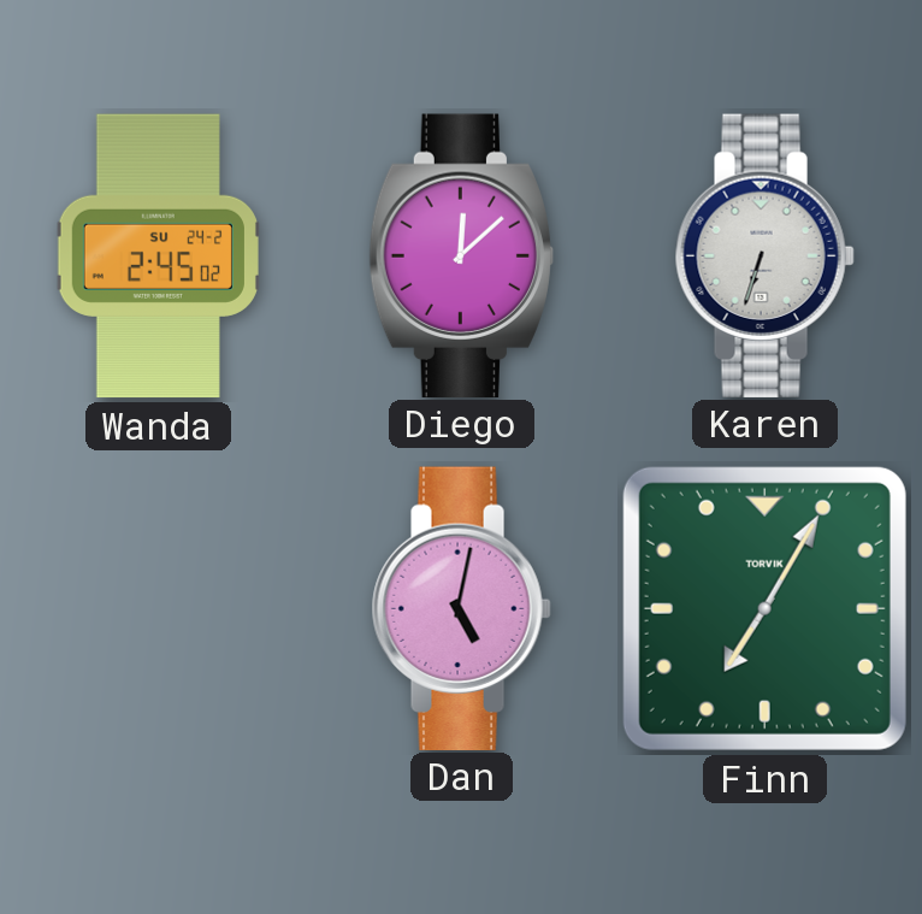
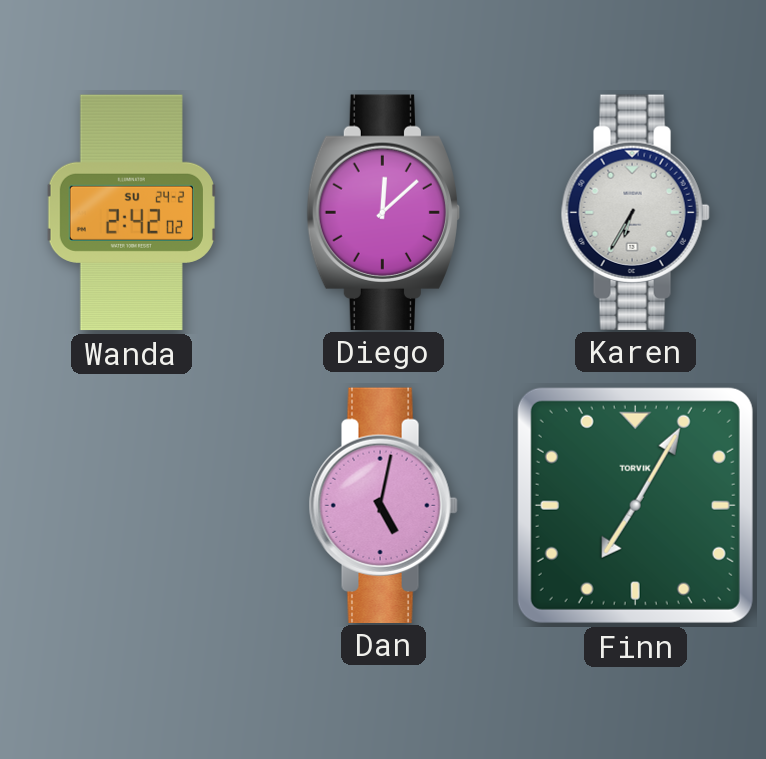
Wanda: 2:45 -> 2:42
Karen: 6:33 -> 6:35
